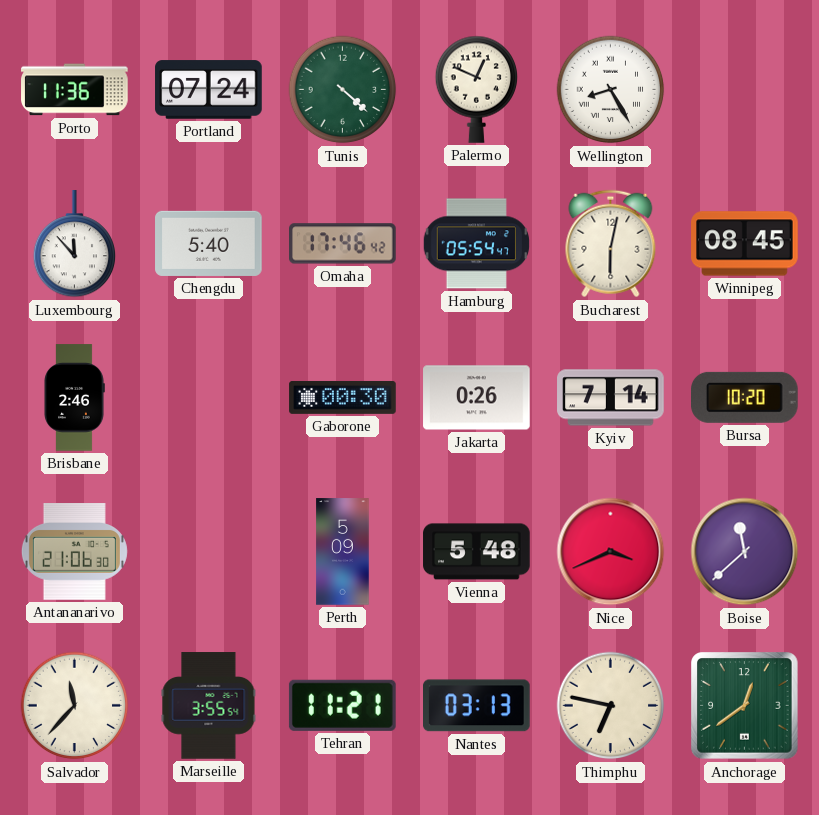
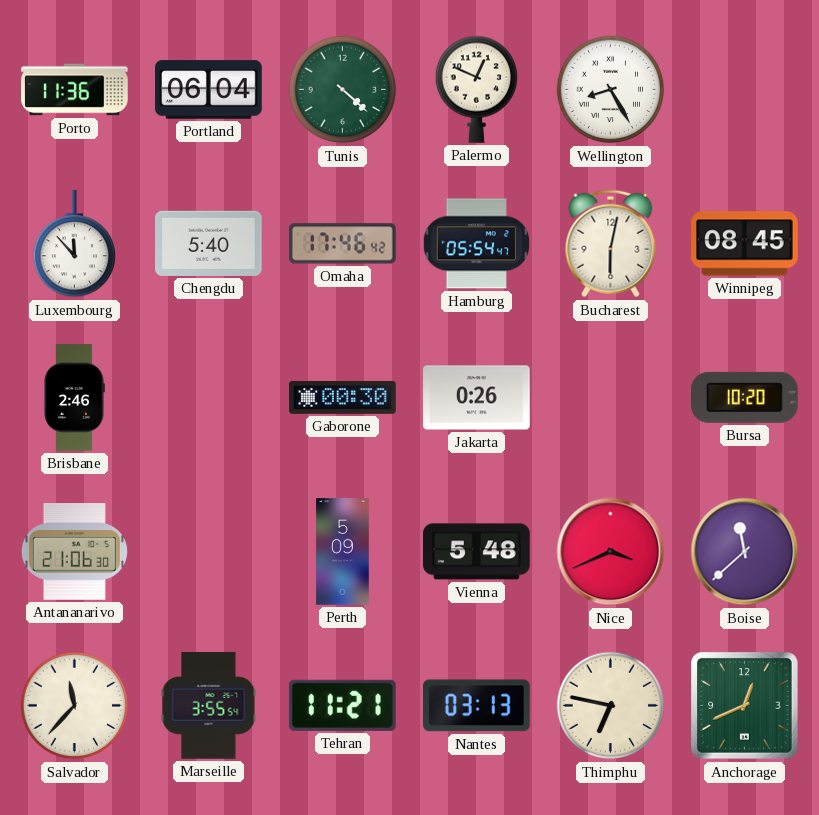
Portland: 07:24 -> 06:04
Kyiv: 7:14 -> none
Anchorage: 12:39 -> 12:41
